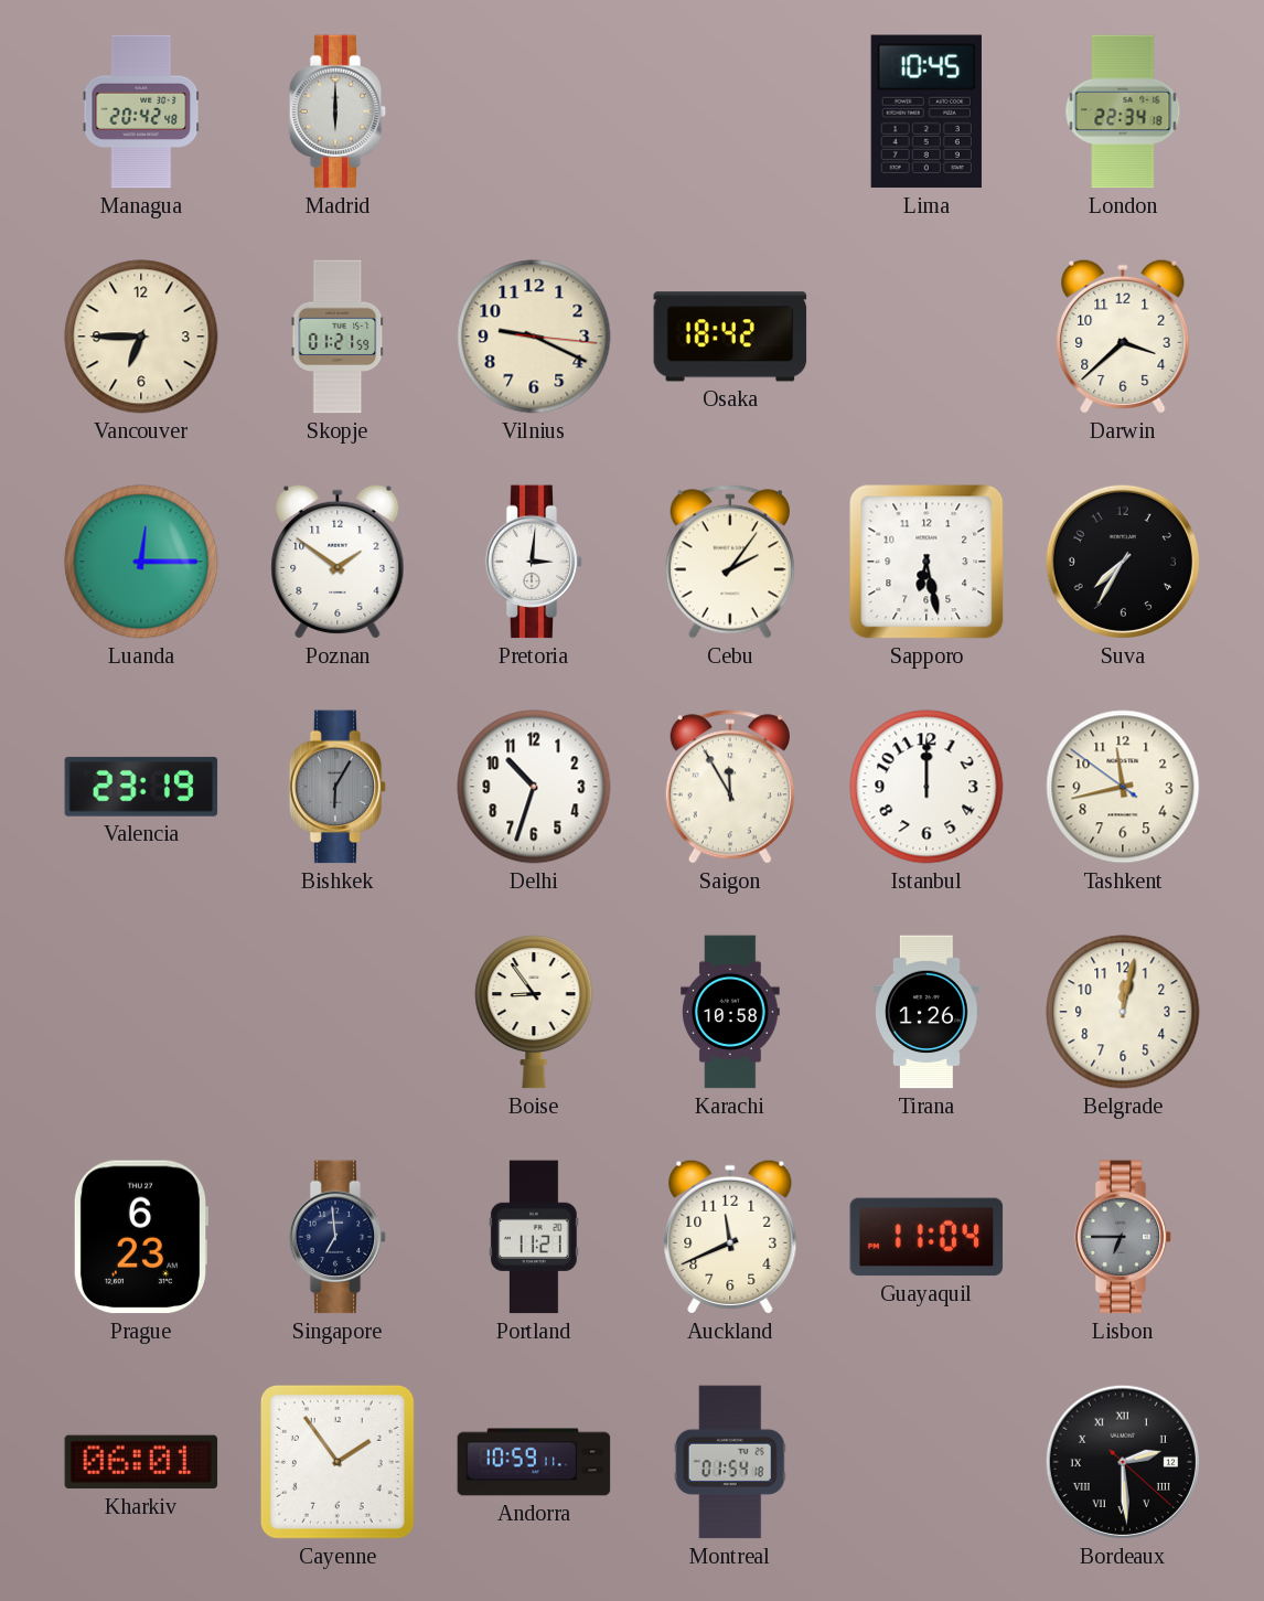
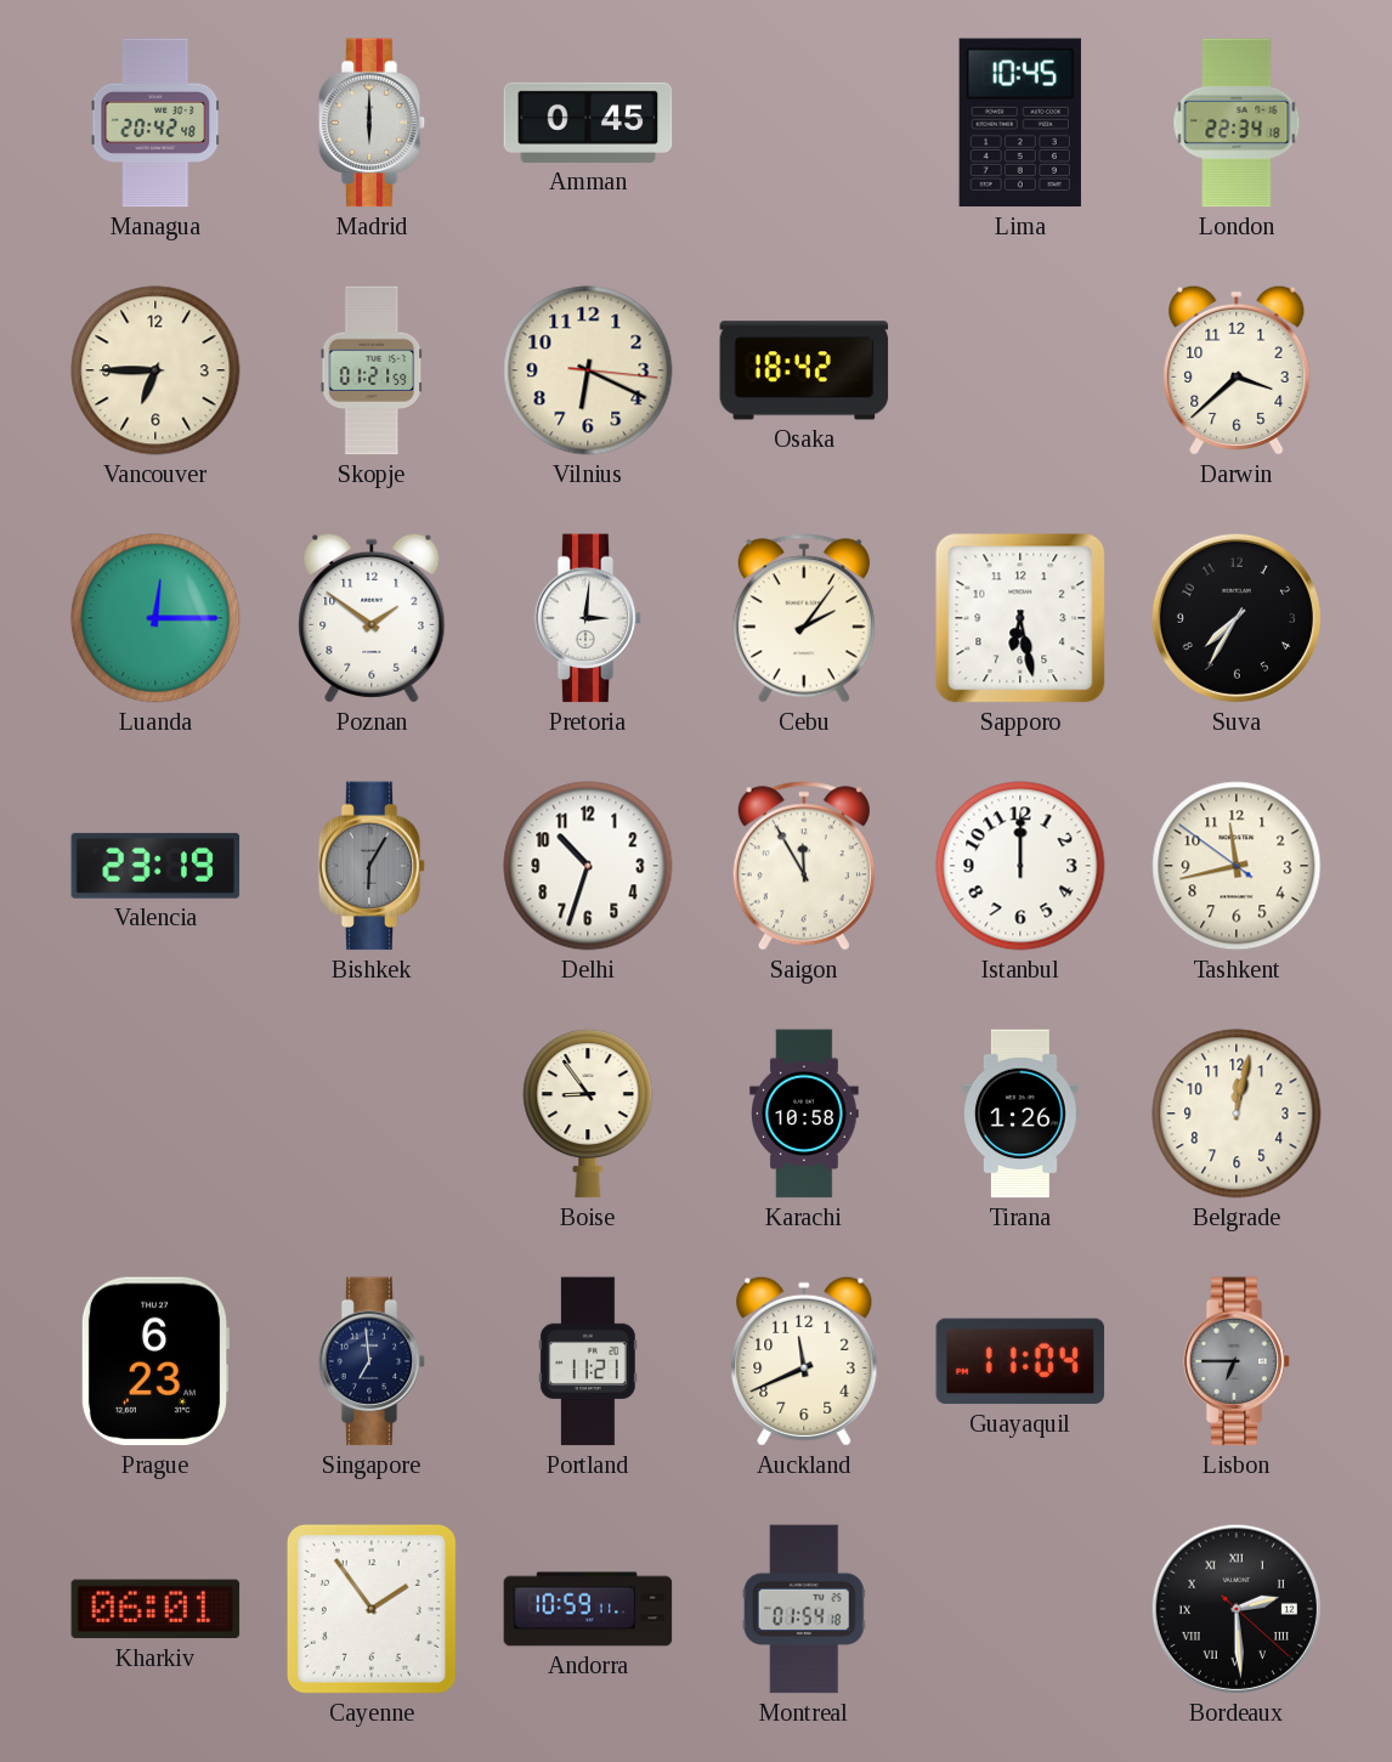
Amman: none -> 0:45
Vilnius: 9:19 -> 6:19
